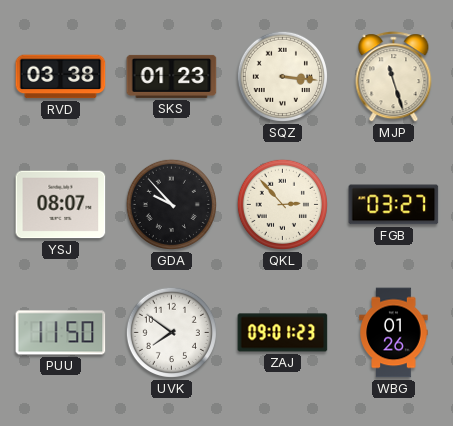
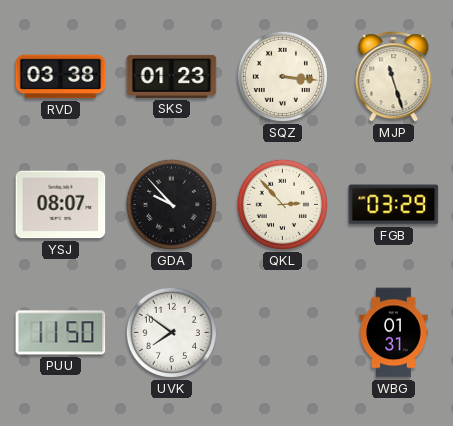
FGB: 03:27 -> 03:29
ZAJ: 09:01 -> none
WBG: 01:26 -> 01:31
